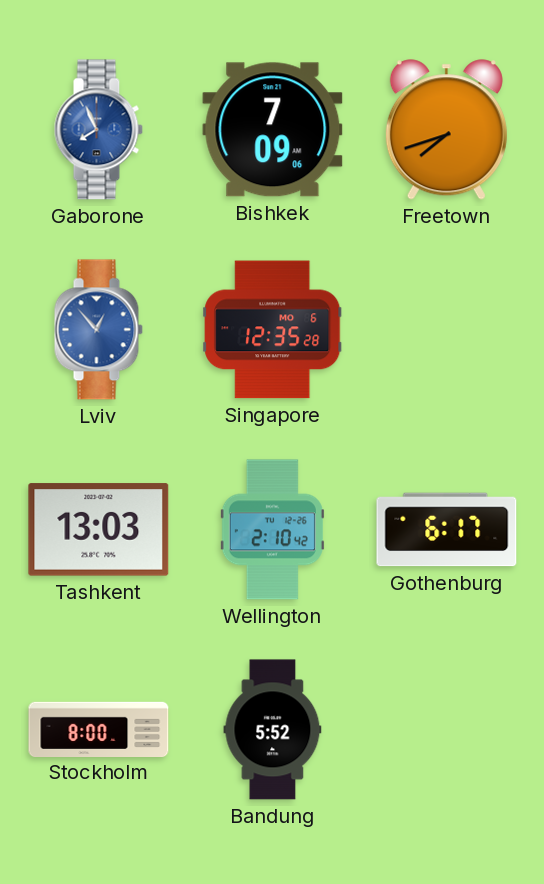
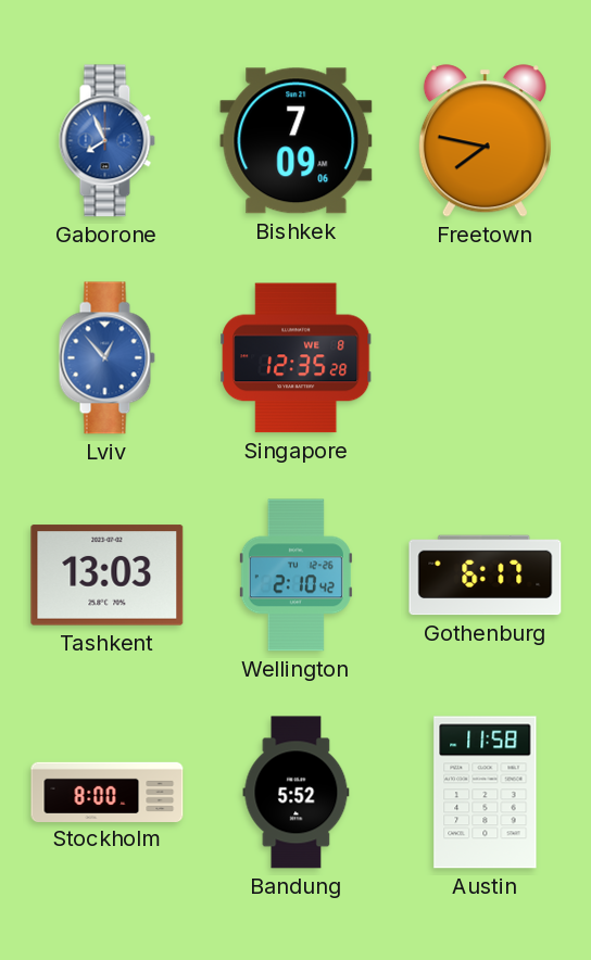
Freetown: 7:42 -> 7:47
Singapore date: MO 6 -> WE 8
Austin: none -> 11:58
